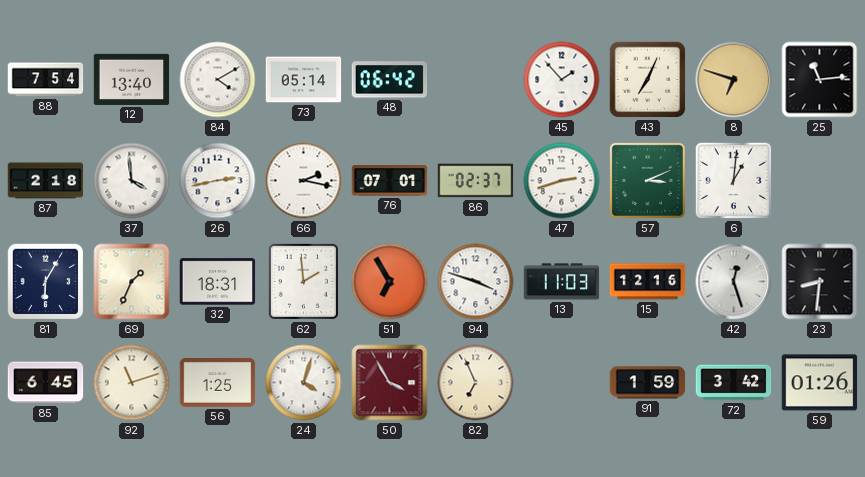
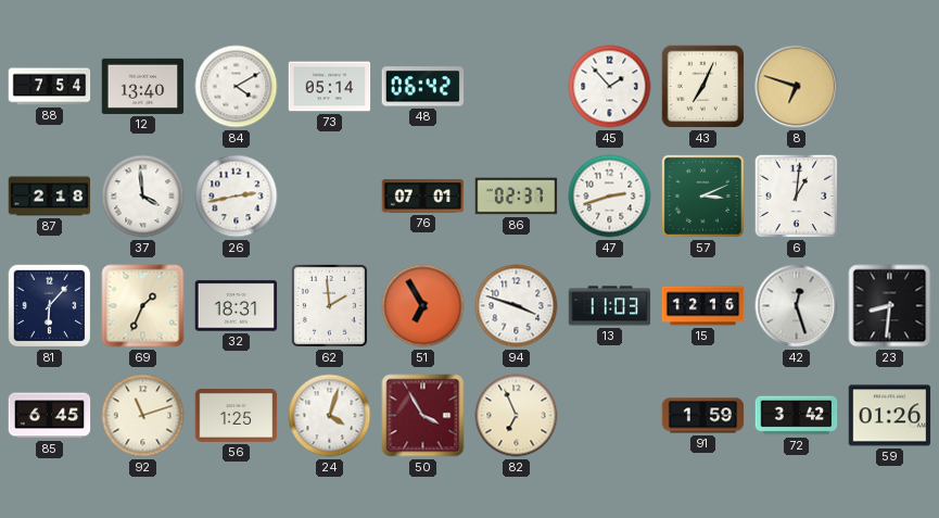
25: 11:14 -> none
66: 2:17 -> none
81: 6:05 -> 6:07
